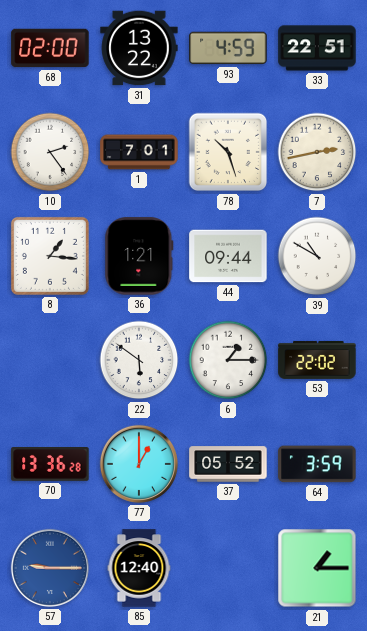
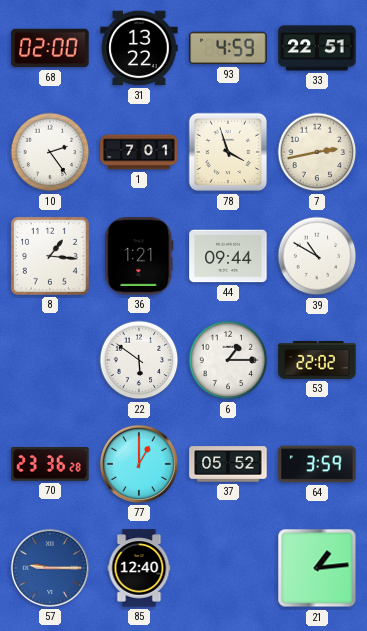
78: 10:27 -> 3:57
70: 13:36 -> 23:36
21: 1:15 -> 1:14
